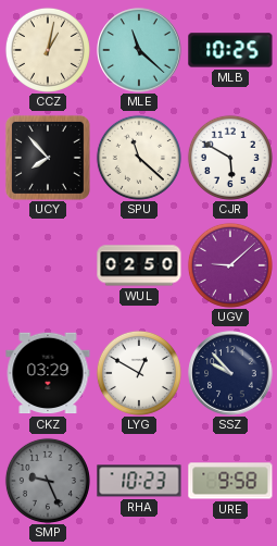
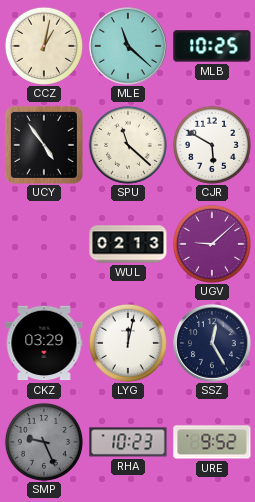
UCY: 7:53 -> 4:54
WUL: 02:50 -> 02:13
LYG: 12:50 -> 12:02
SSZ: 9:53 -> 12:25
URE: 9:58 -> 9:52
